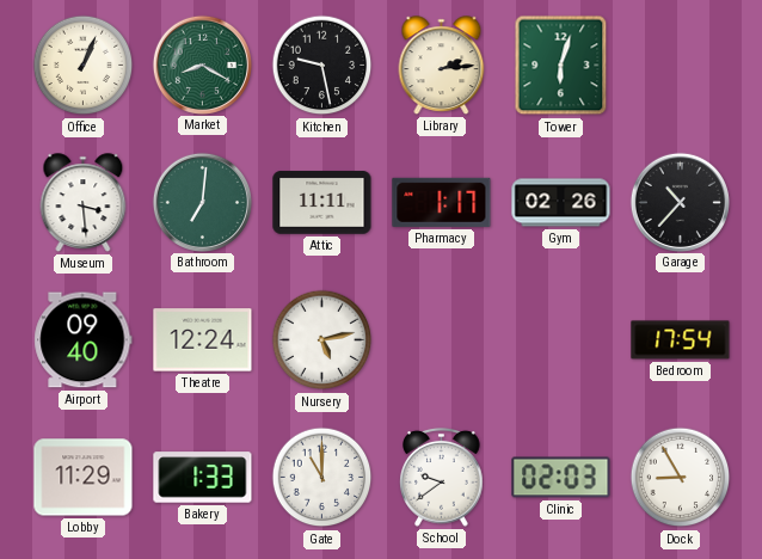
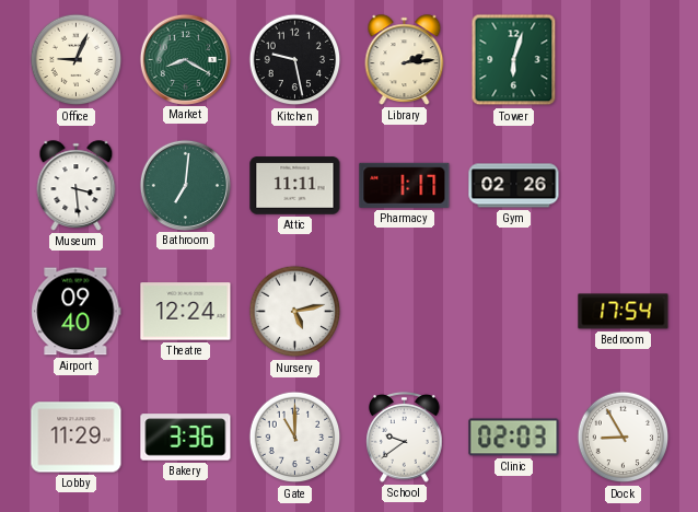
Office: 1:04 -> 9:04
Garage: 10:37 -> none
Bakery: 1:33 -> 3:36
